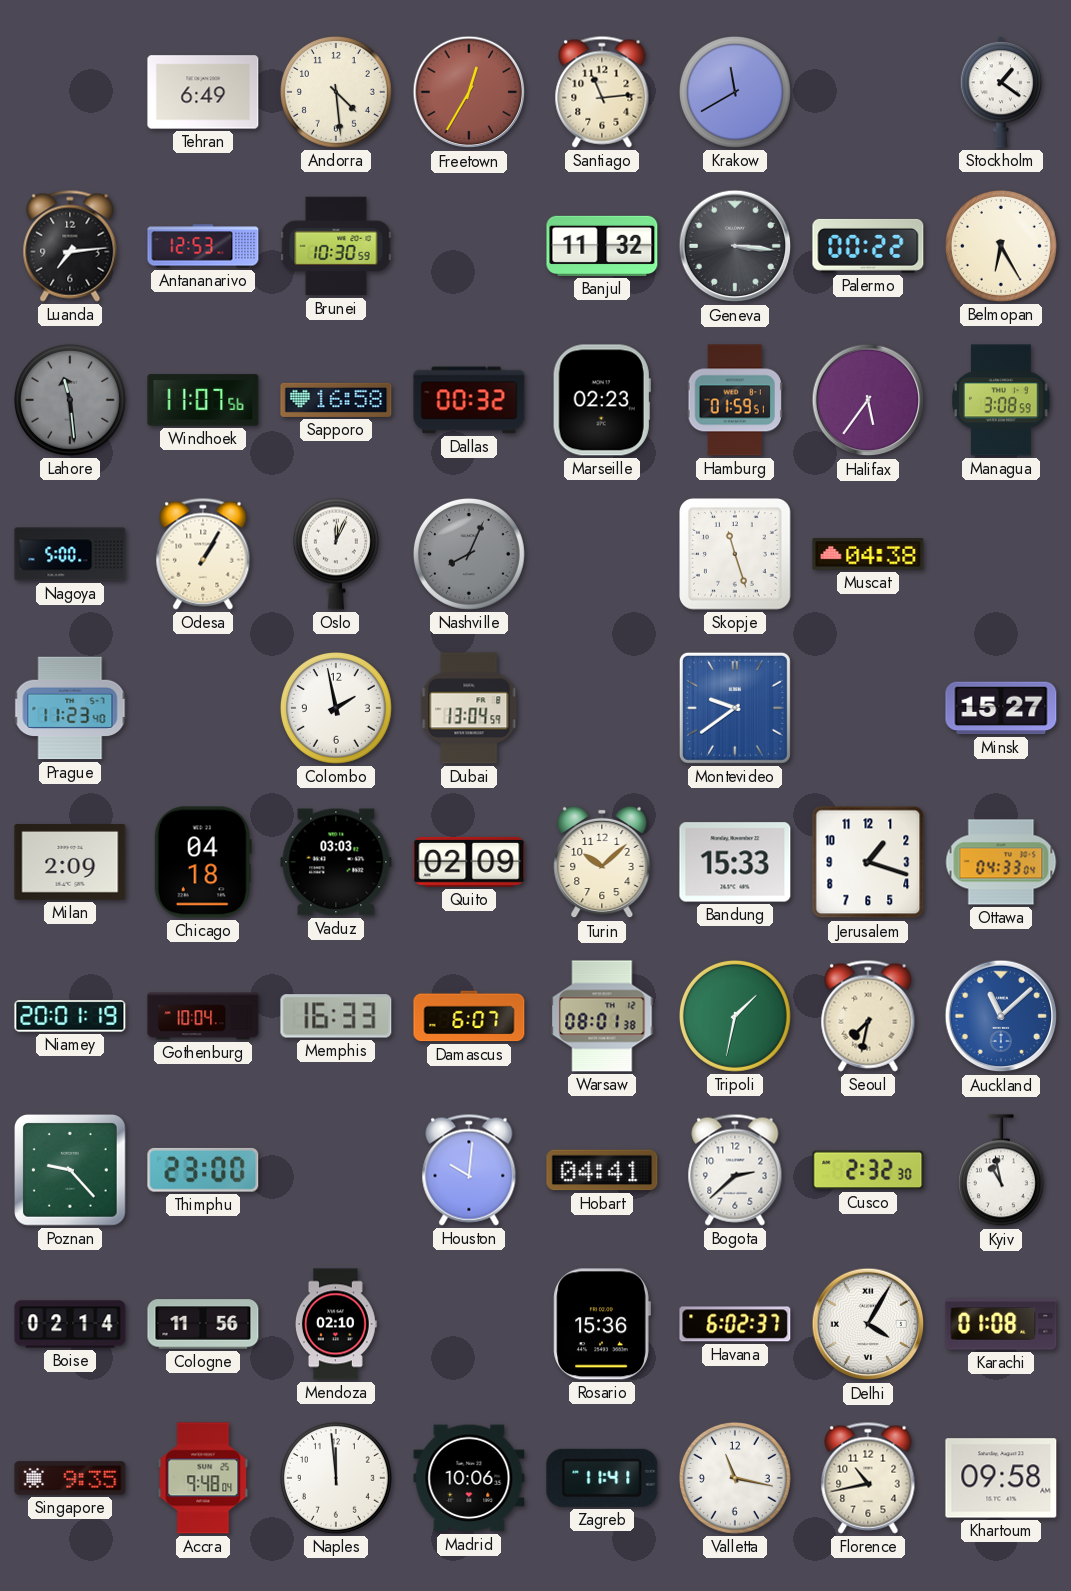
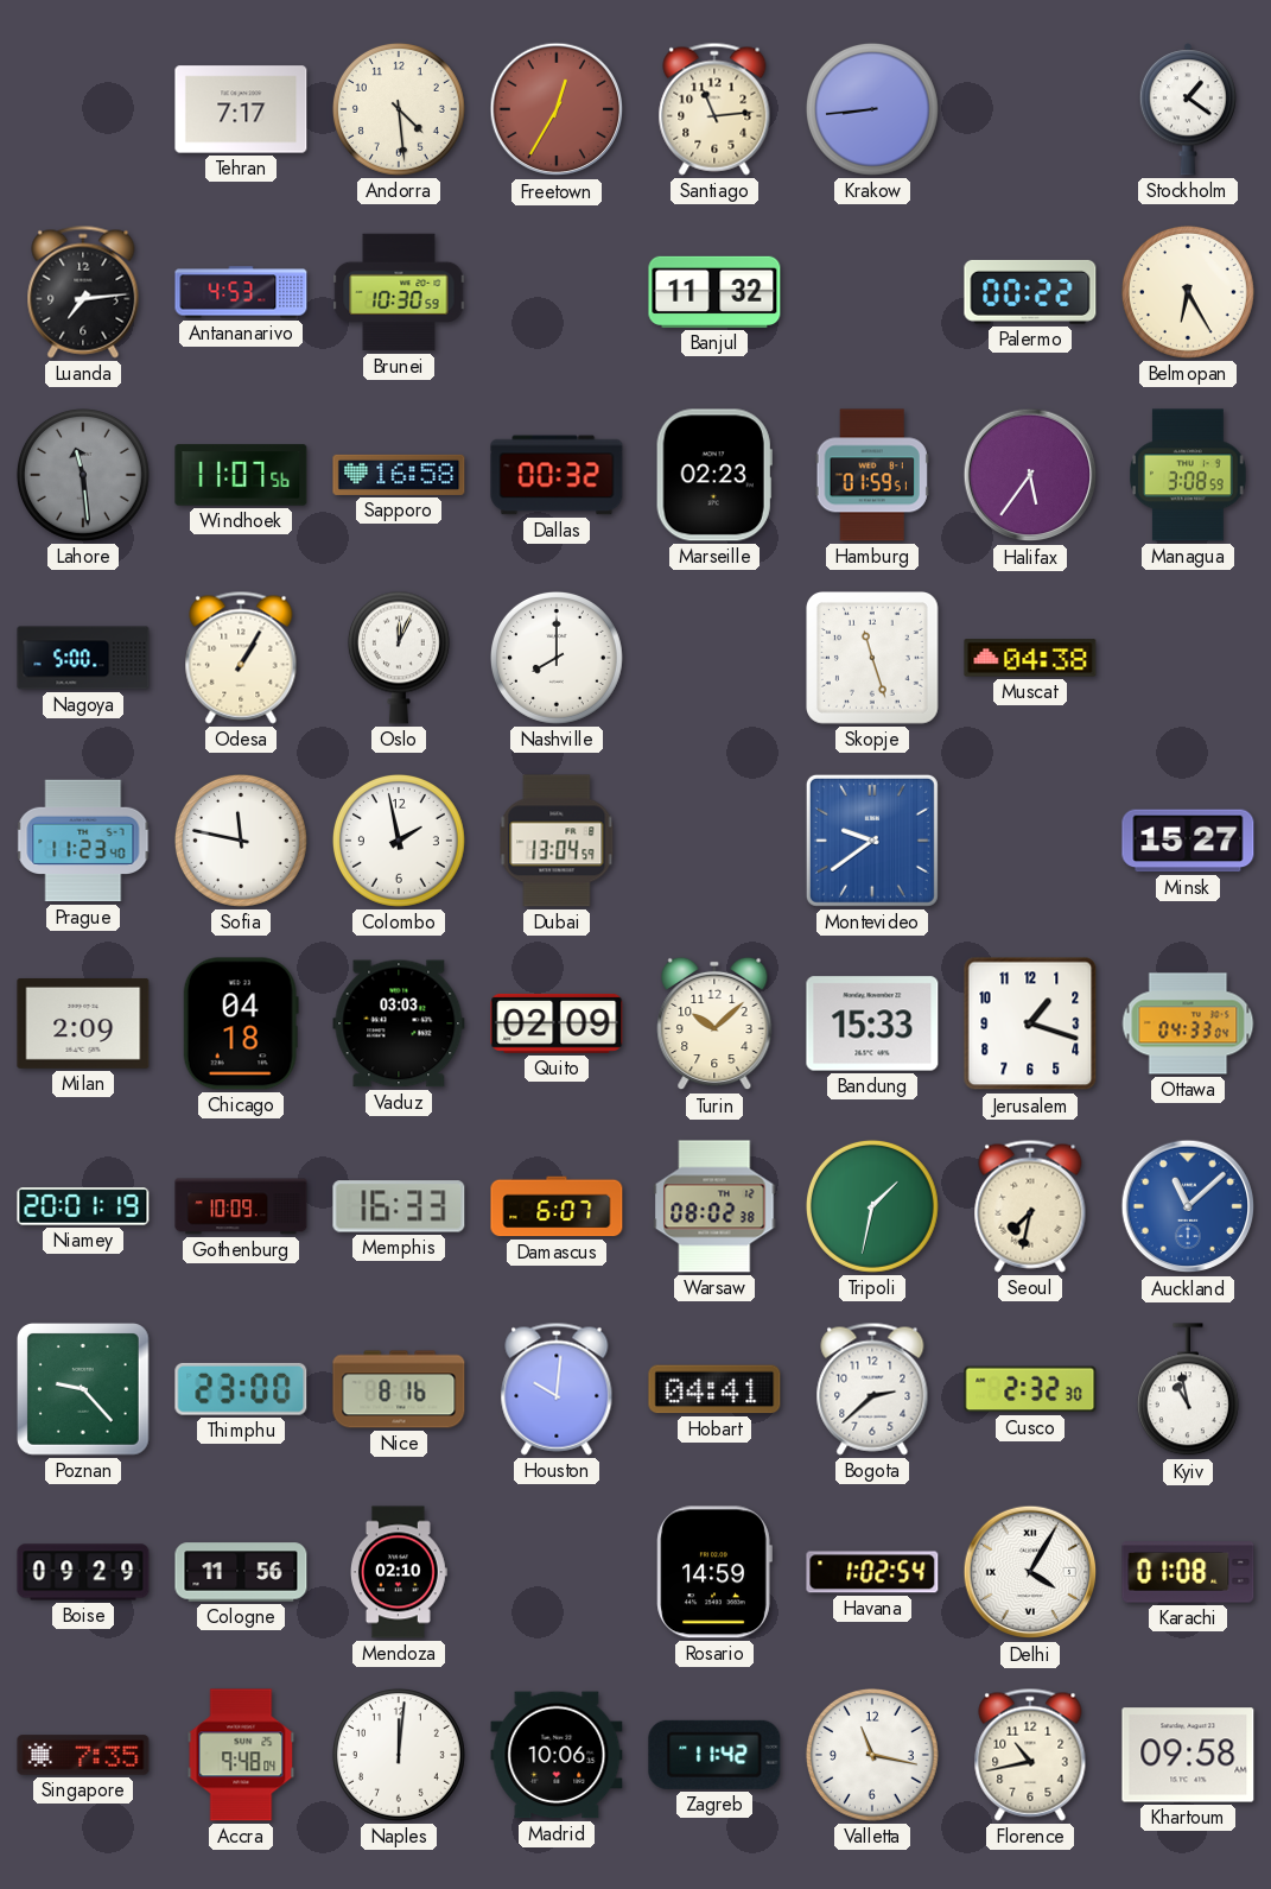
Tehran: 6:49 -> 7:17
Krakow: 11:40 -> 8:44
Antananarivo: 12:53 -> 4:53
Geneva: 3:16 -> none
Nashville: 8:04 -> 8:00
Nashville dial: grey -> white
Sofia: none -> 11:47
Gothenburg: 10:04 -> 10:09
Warsaw: 08:01 -> 08:02
Nice: none -> 8:16
Boise: 02:14 -> 09:29
Rosario: 15:36 -> 14:59
Havana: 6:02 -> 1:02
Singapore: 9:35 -> 7:35
Naples: 11:59 -> 12:01
Zagreb: 11:41 -> 11:42
